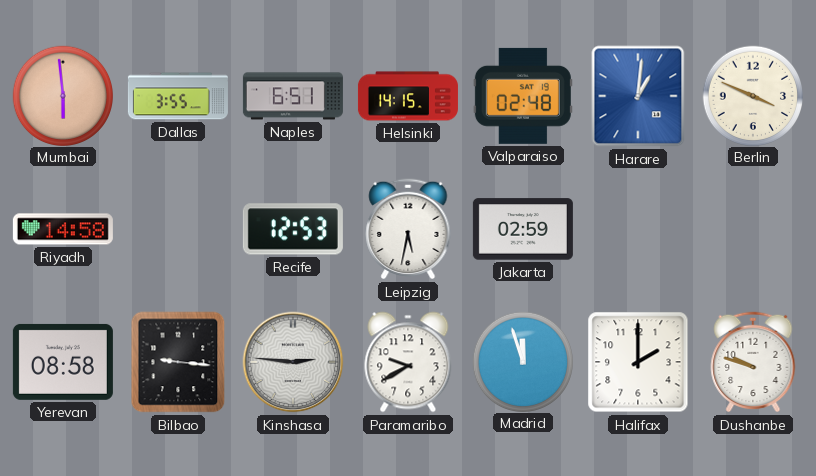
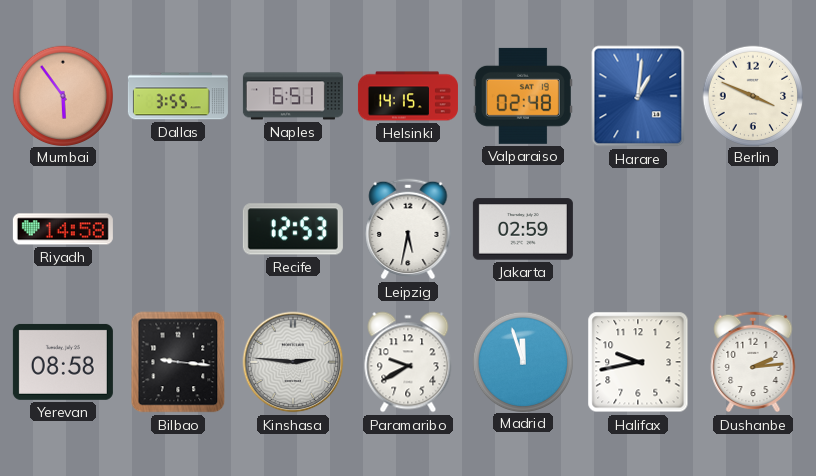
Mumbai: 5:59 -> 5:54
Halifax: 2:00 -> 9:43
Dushanbe: 9:48 -> 2:14
